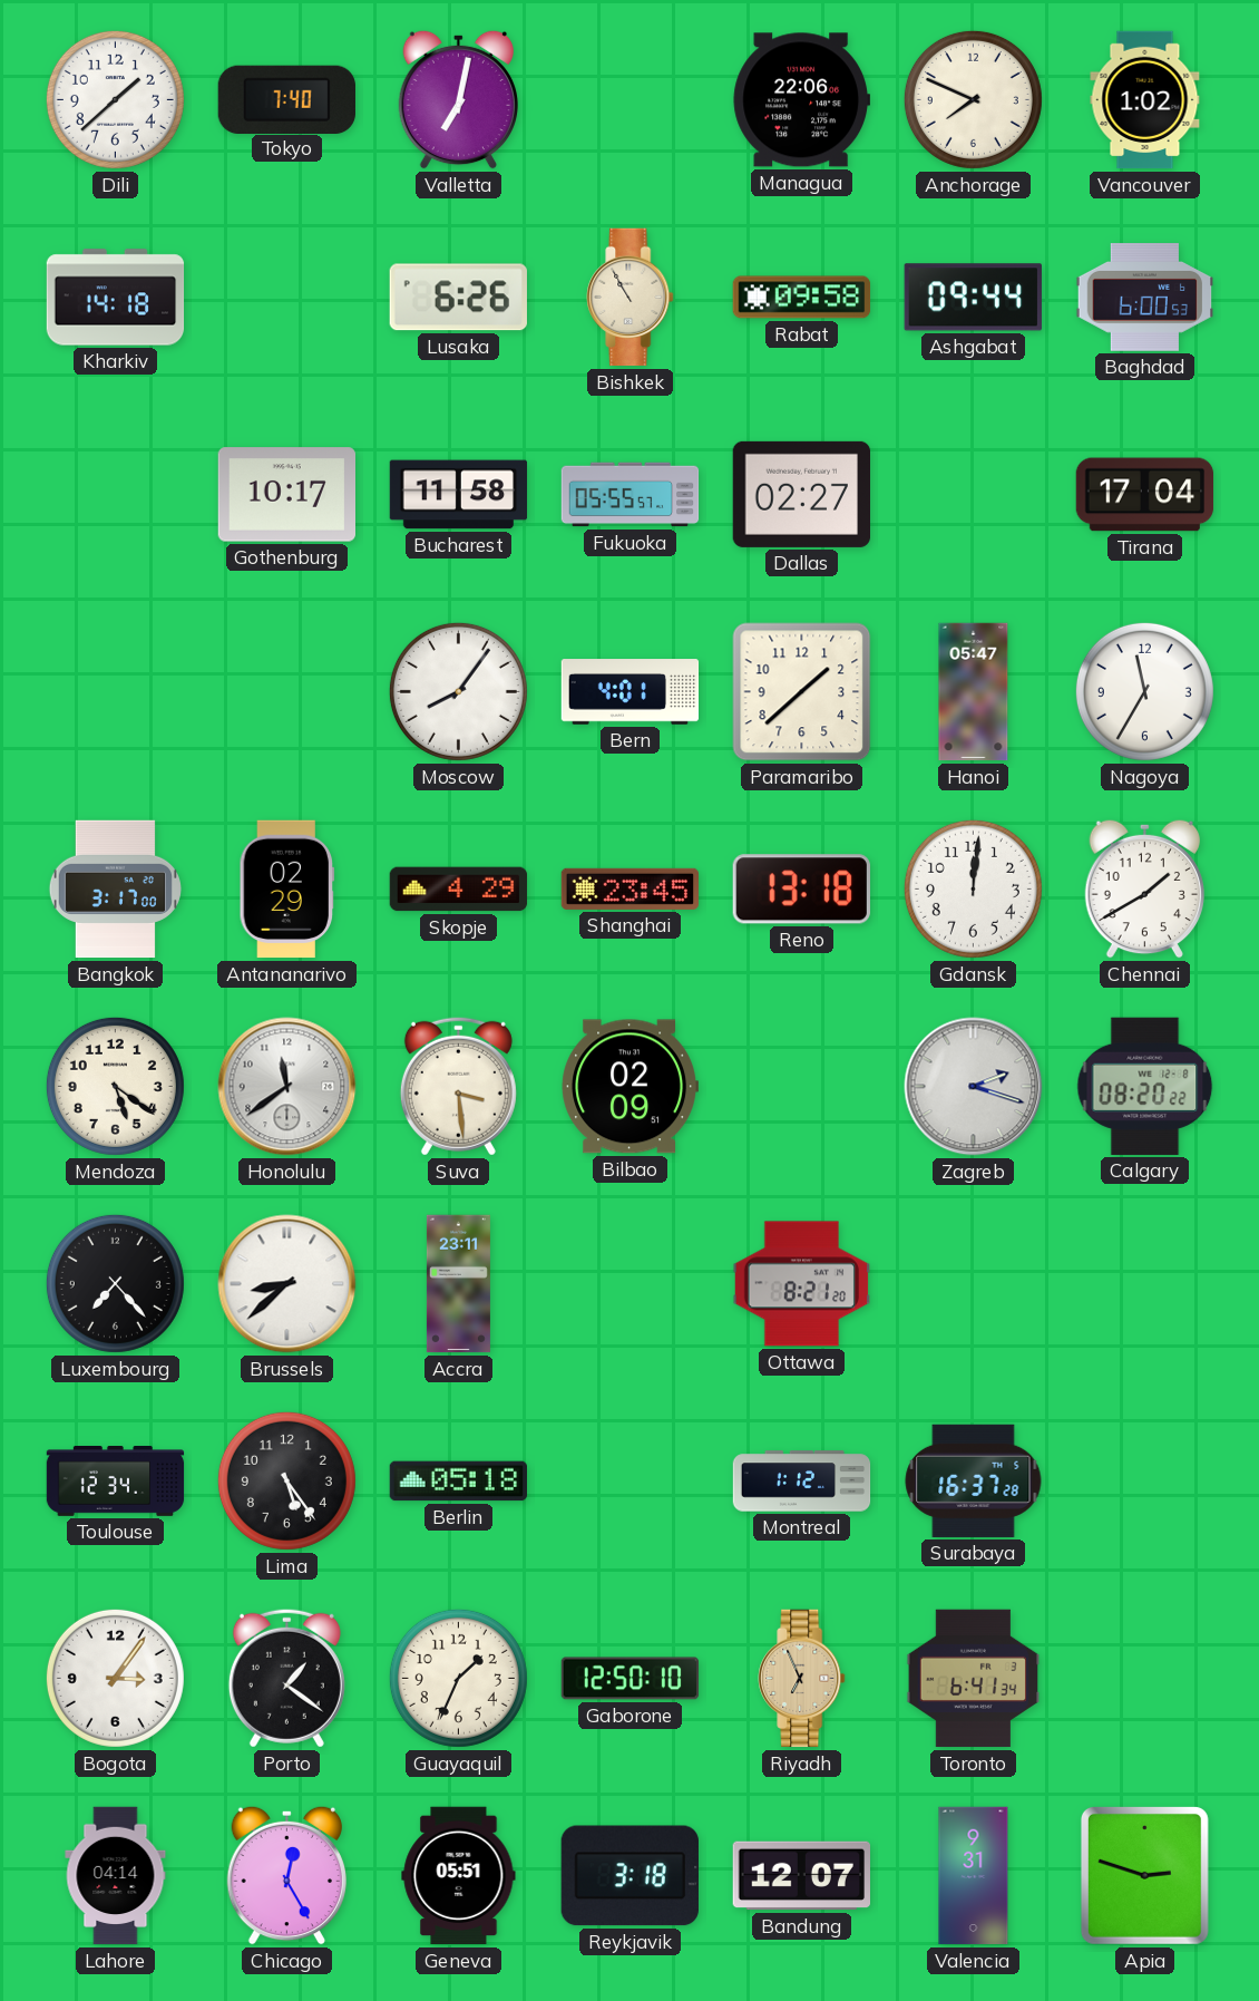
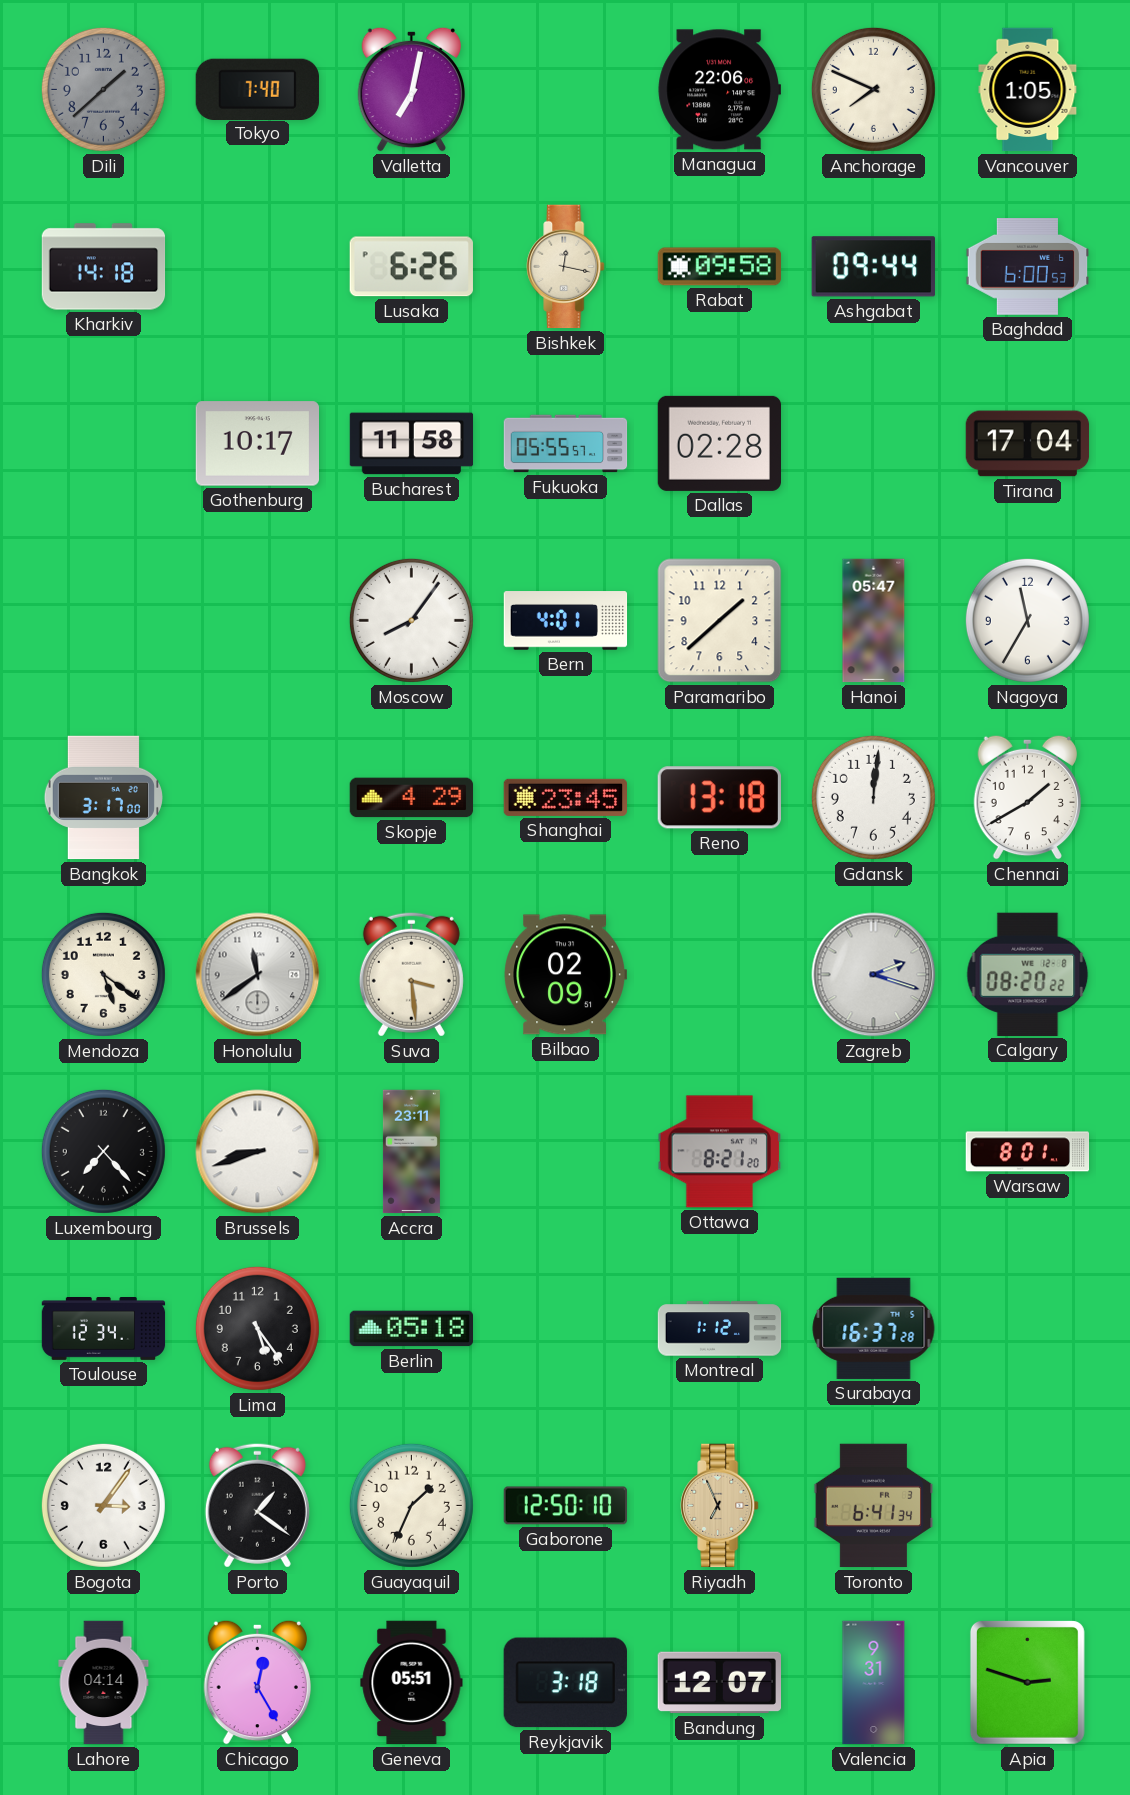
Dili dial: white -> grey
Vancouver: 1:02 -> 1:05
Bishkek: 10:55 -> 12:17
Dallas: 02:27 -> 02:28
Antananarivo: 02:29 -> none
Brussels: 8:38 -> 8:42
Warsaw: none -> 8:01
